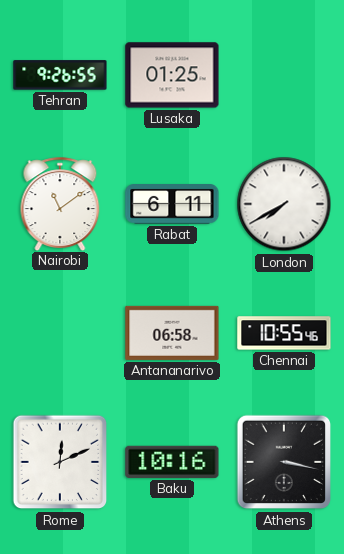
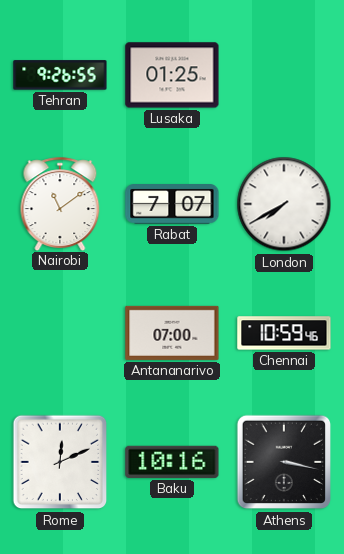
Rabat: 6:11 -> 7:07
Antananarivo: 06:58 -> 07:00
Chennai: 10:55 -> 10:59
